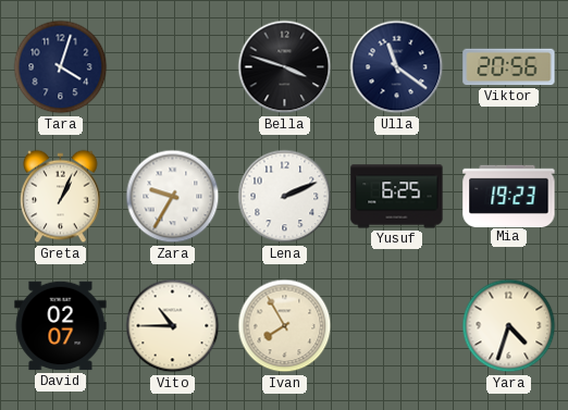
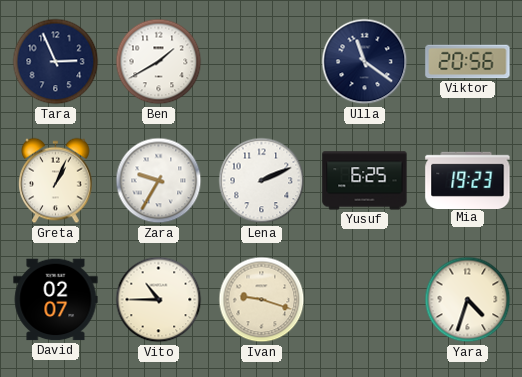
Tara: 4:03 -> 2:56
Ben: none -> 1:40
Bella: 3:48 -> none
Ivan: 7:55 -> 9:18
